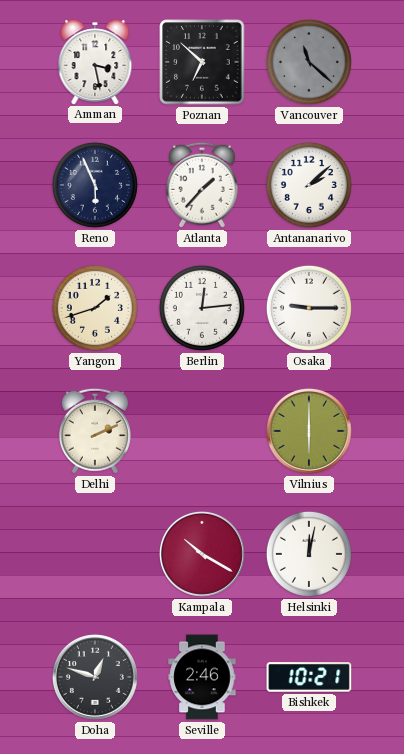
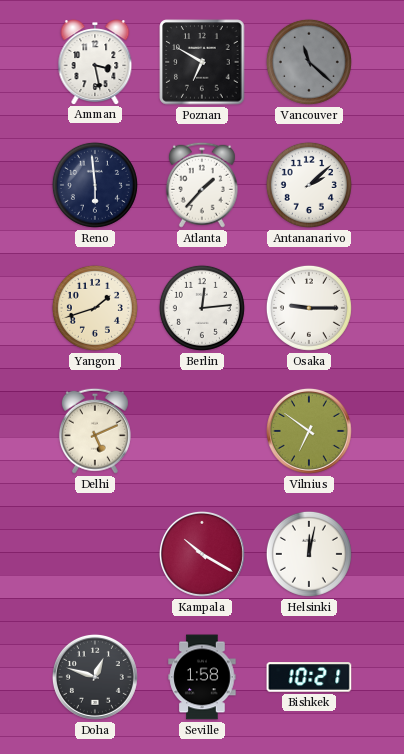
Poznan: 6:52 -> 6:50
Reno: 5:56 -> 5:59
Delhi: 2:11 -> 5:11
Vilnius: 6:00 -> 6:51
Seville: 2:46 -> 1:58
